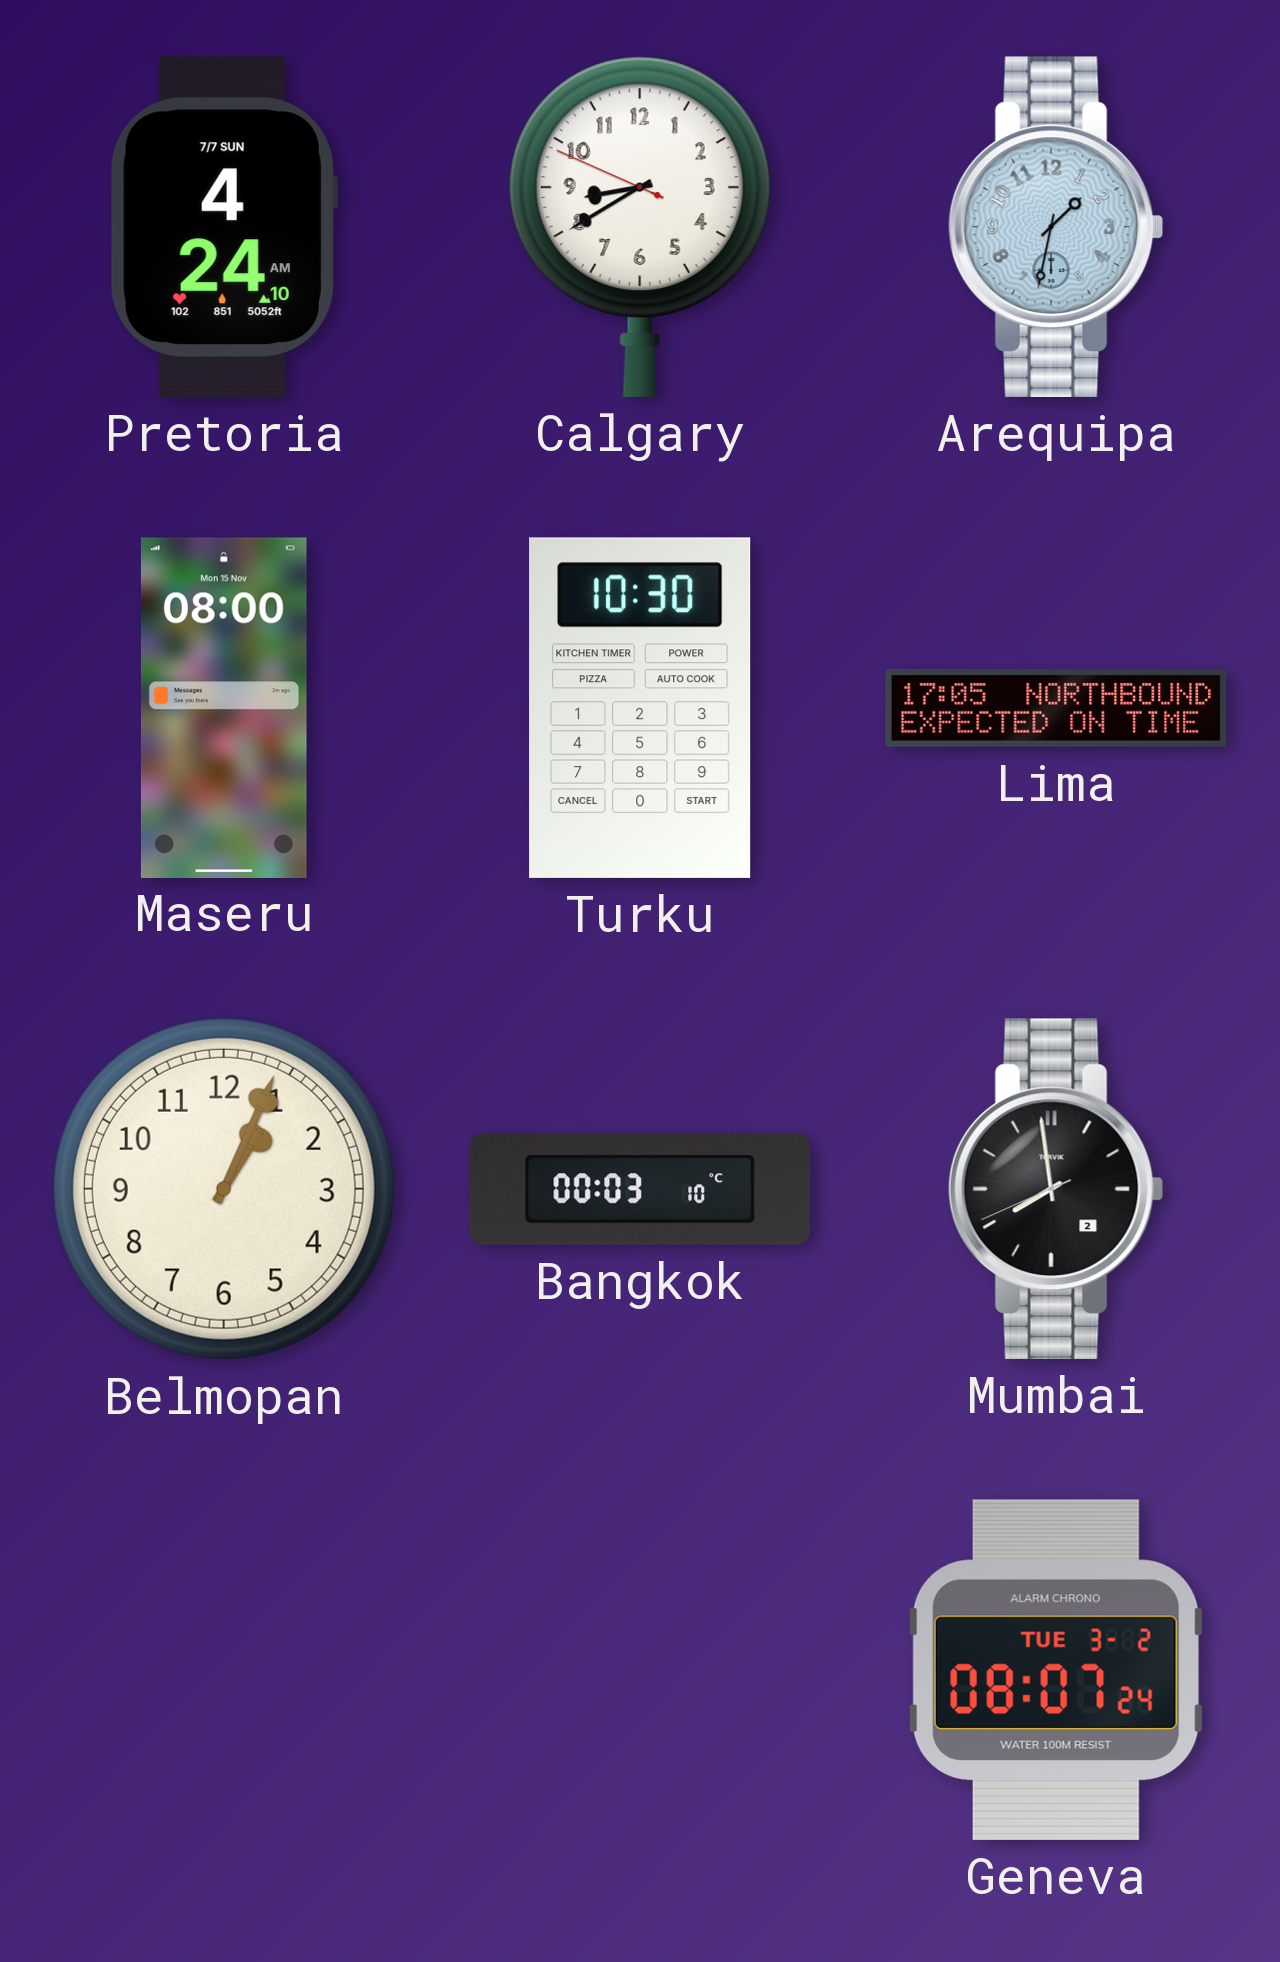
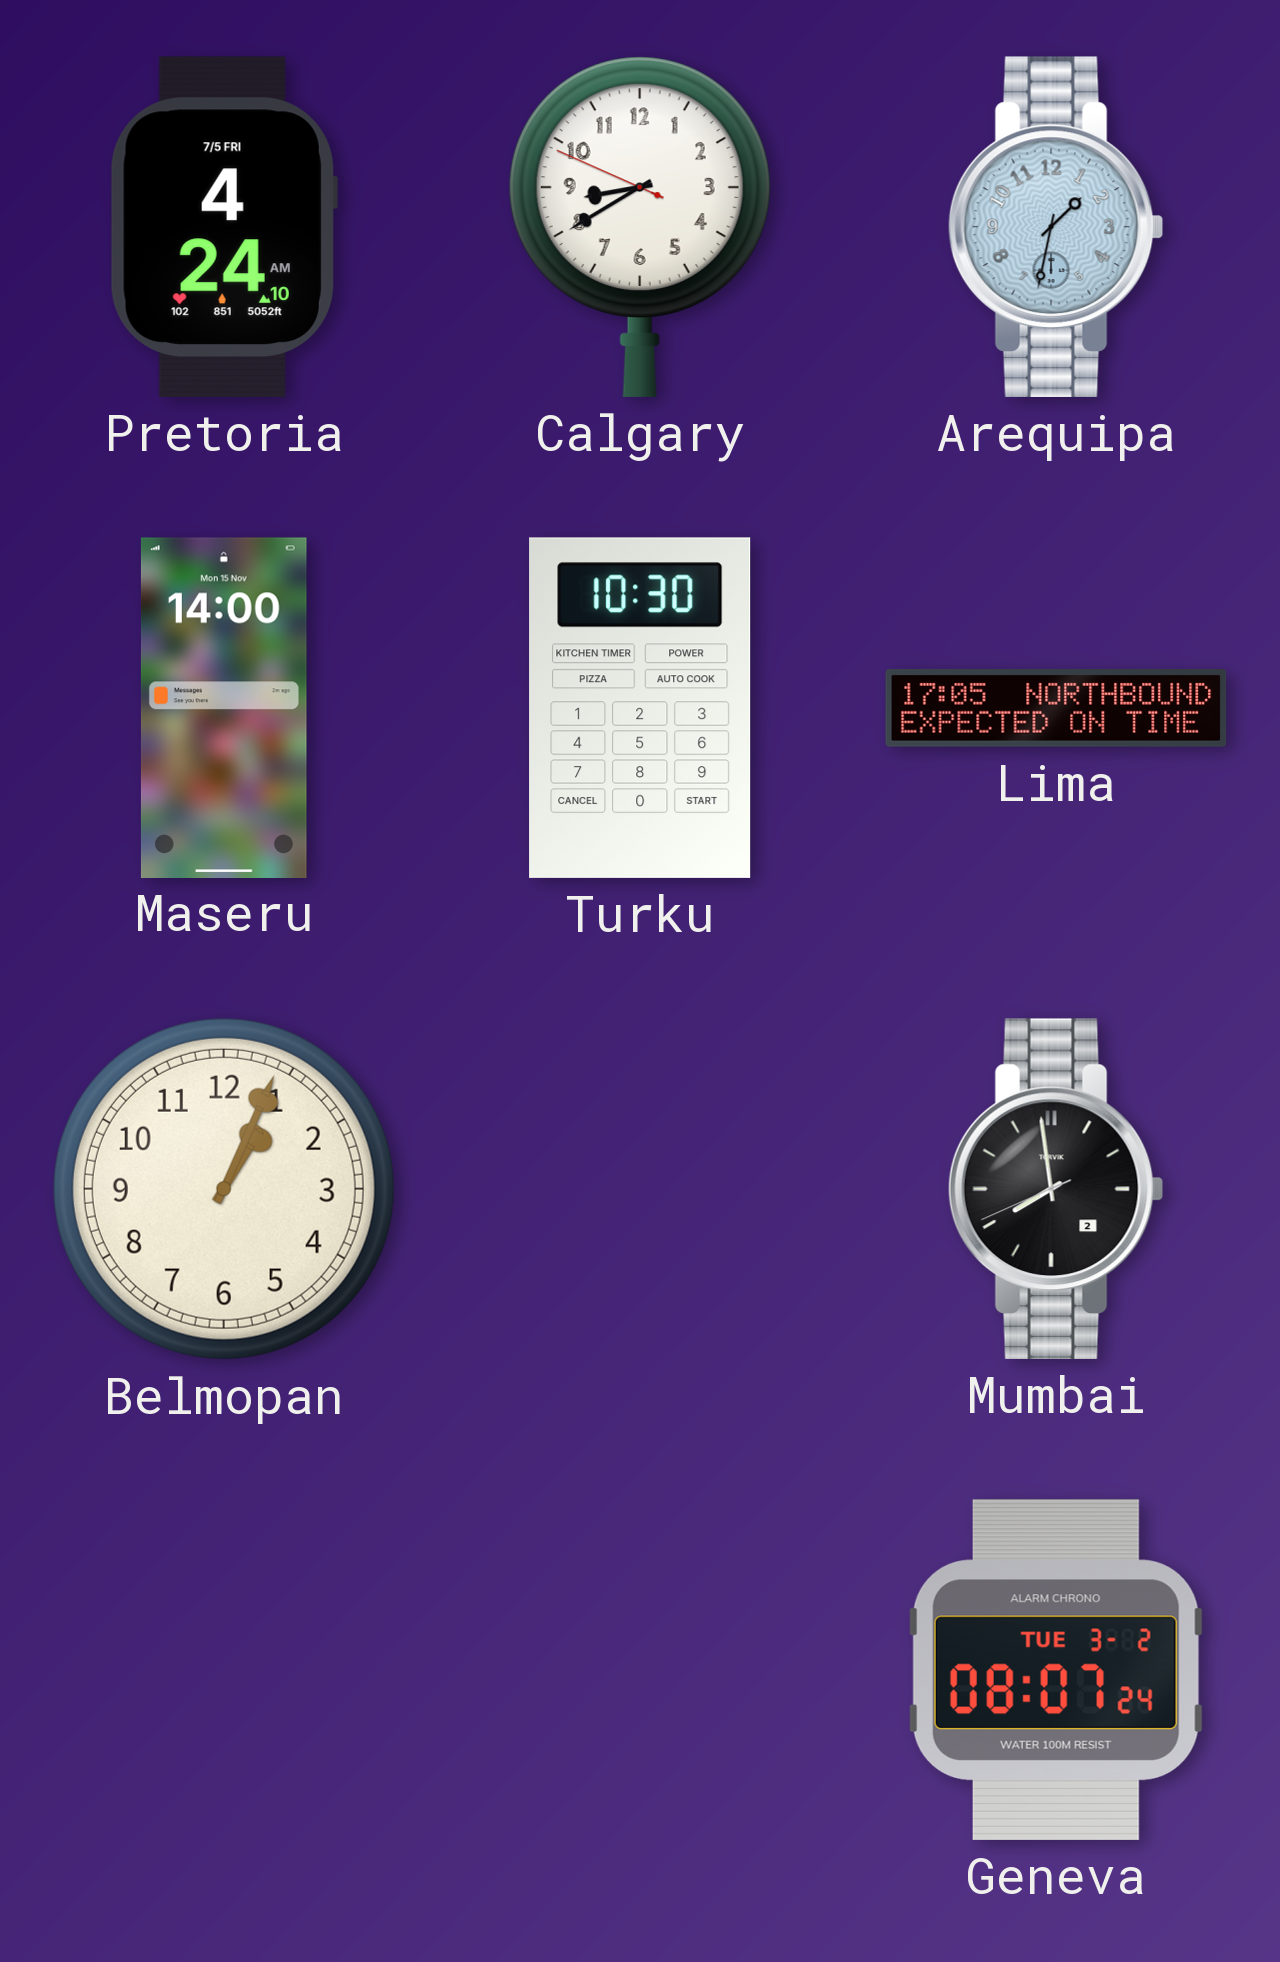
Pretoria date: 7/7 SUN -> 7/5 FRI
Maseru: 08:00 -> 14:00
Bangkok: 00:03 -> none
